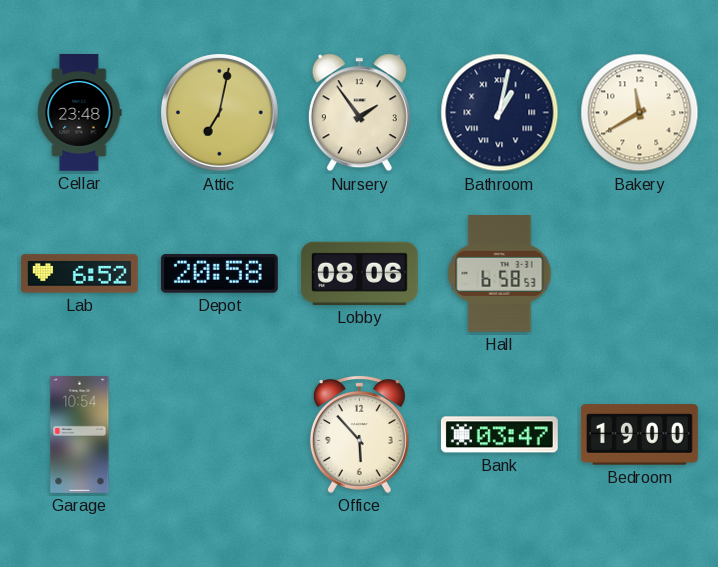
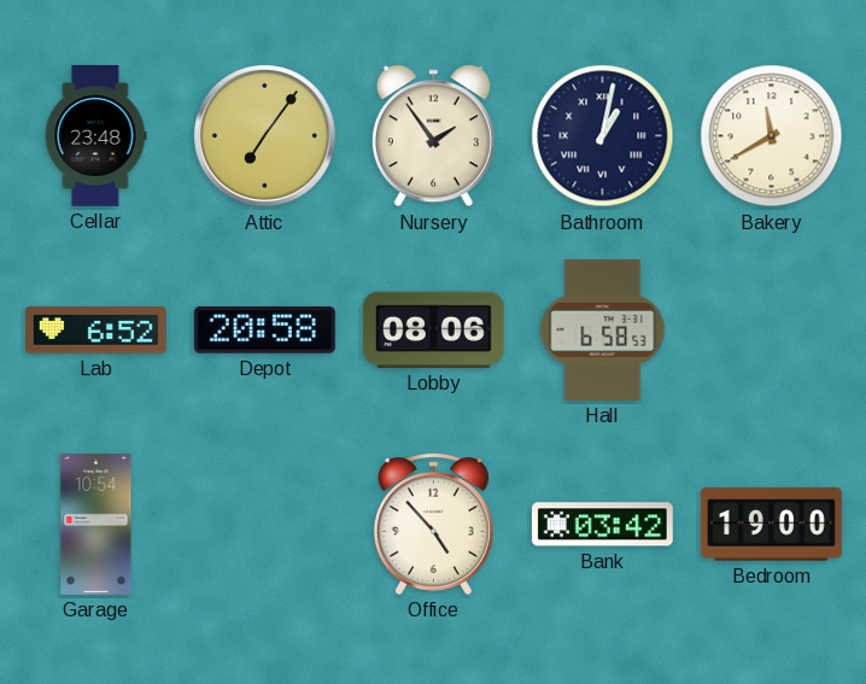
Attic: 7:02 -> 7:06
Office: 5:53 -> 4:53
Bank: 03:47 -> 03:42
